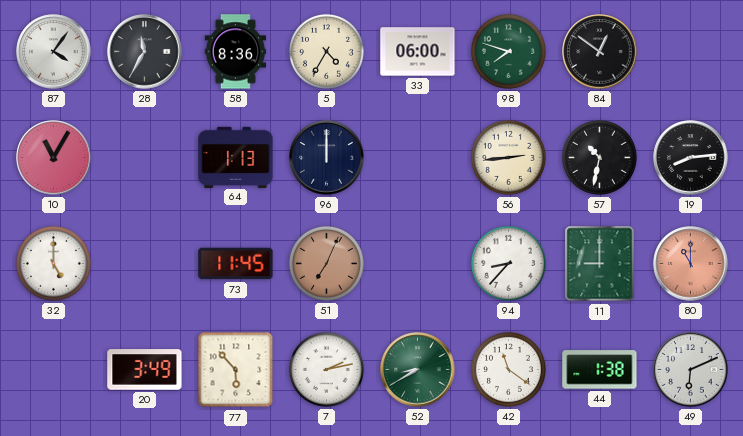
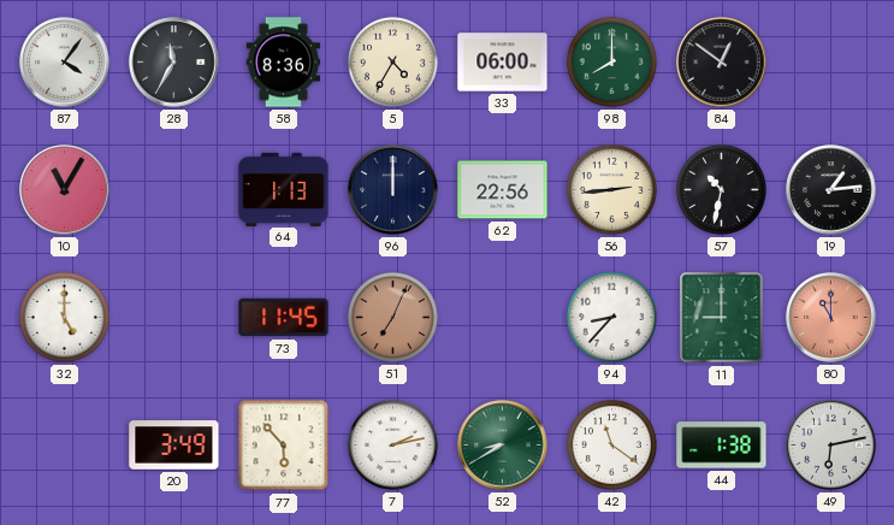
98: 7:48 -> 8:00
62: none -> 22:56
19: 8:14 -> 1:14
49: 6:11 -> 6:13
